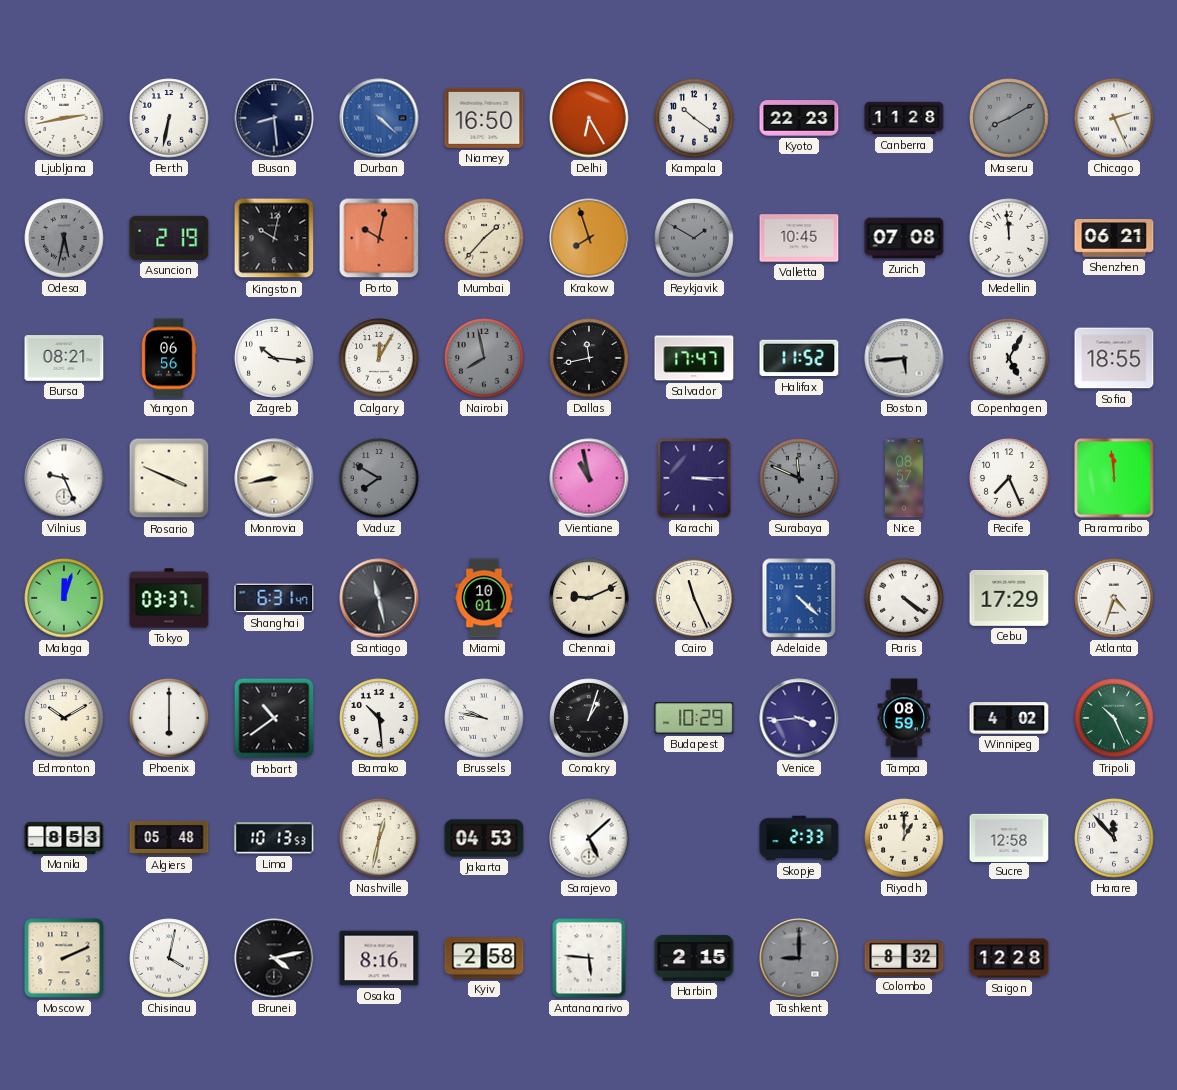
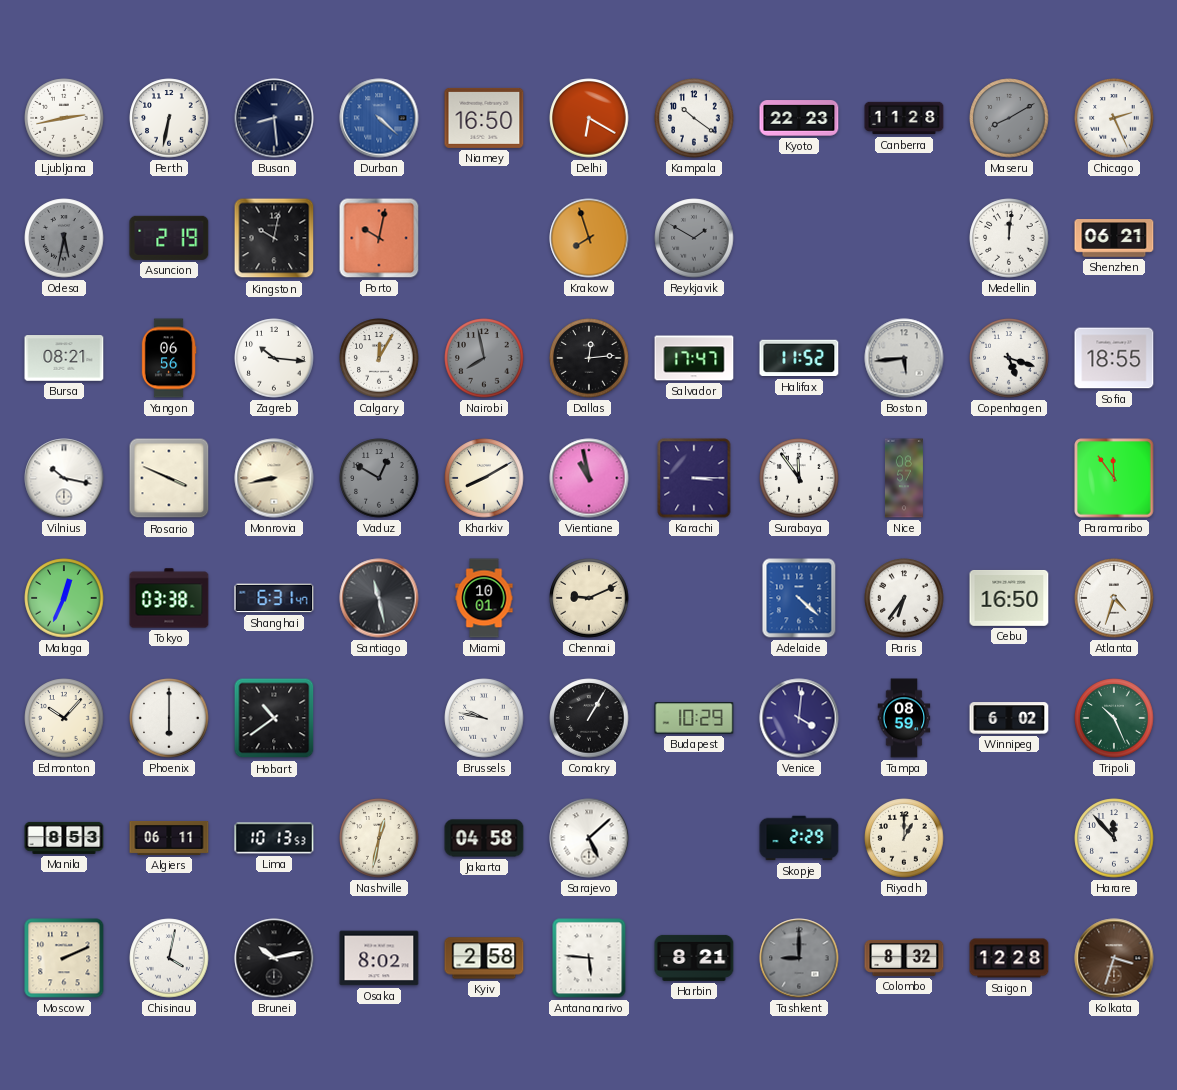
Delhi: 6:25 -> 6:20
Mumbai: 1:37 -> none
Valletta: 10:45 -> none
Zurich: 07:08 -> none
Medellin: 11:59 -> 12:01
Dallas: 11:43 -> 12:14
Copenhagen: 5:05 -> 5:18
Vilnius: 9:26 -> 10:17
Vaduz: 7:50 -> 12:50
Kharkiv: none -> 8:10
Surabaya: 11:49 -> 11:54
Surabaya dial: grey -> white
Recife: 7:26 -> none
Paramaribo: 11:59 -> 11:54
Malaga: 12:03 -> 12:34
Tokyo: 03:37 -> 03:38
Cairo: 11:26 -> none
Paris: 4:21 -> 6:36
Cebu: 17:29 -> 16:50
Edmonton: 10:10 -> 10:07
Bamako: 10:29 -> none
Conakry: 1:03 -> 1:05
Venice: 3:44 -> 4:01
Winnipeg: 4:02 -> 6:02
Algiers: 05:48 -> 06:11
Jakarta: 04:53 -> 04:58
Skopje: 2:33 -> 2:29
Sucre: 12:58 -> none
Brunei: 4:13 -> 10:13
Osaka: 8:16 -> 8:02
Harbin: 2:15 -> 8:21
Kolkata: none -> 3:33
